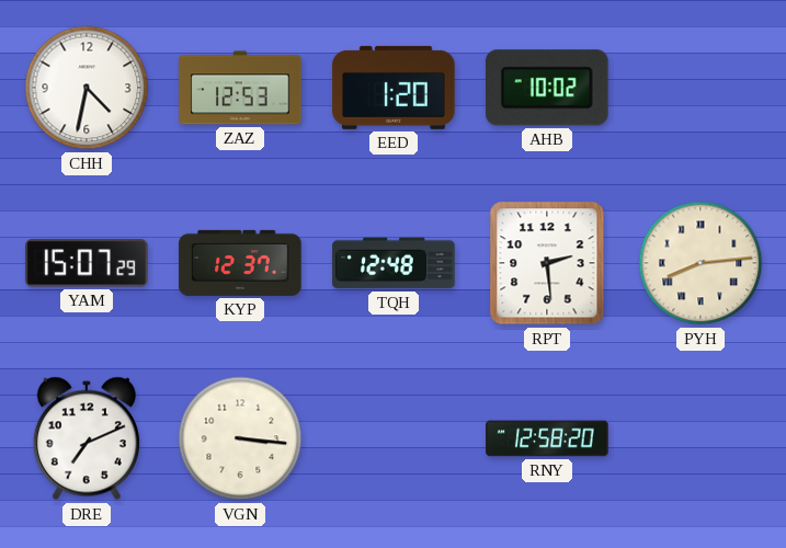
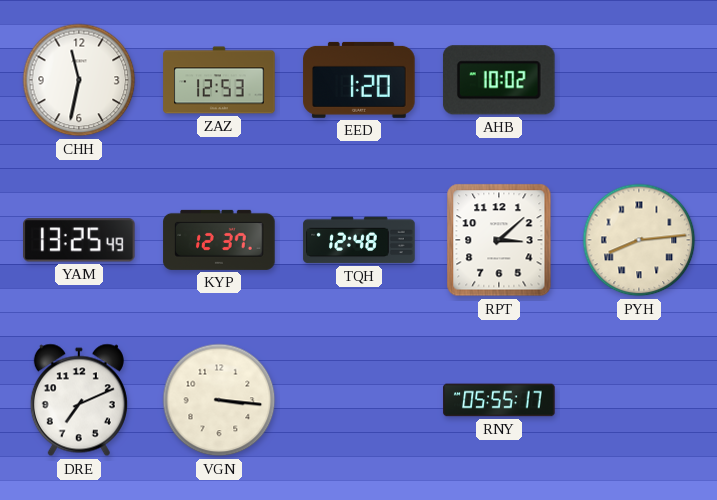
CHH: 4:32 -> 11:32
YAM: 15:07 -> 13:25
RPT: 2:29 -> 3:08
RNY: 12:58 -> 05:55
